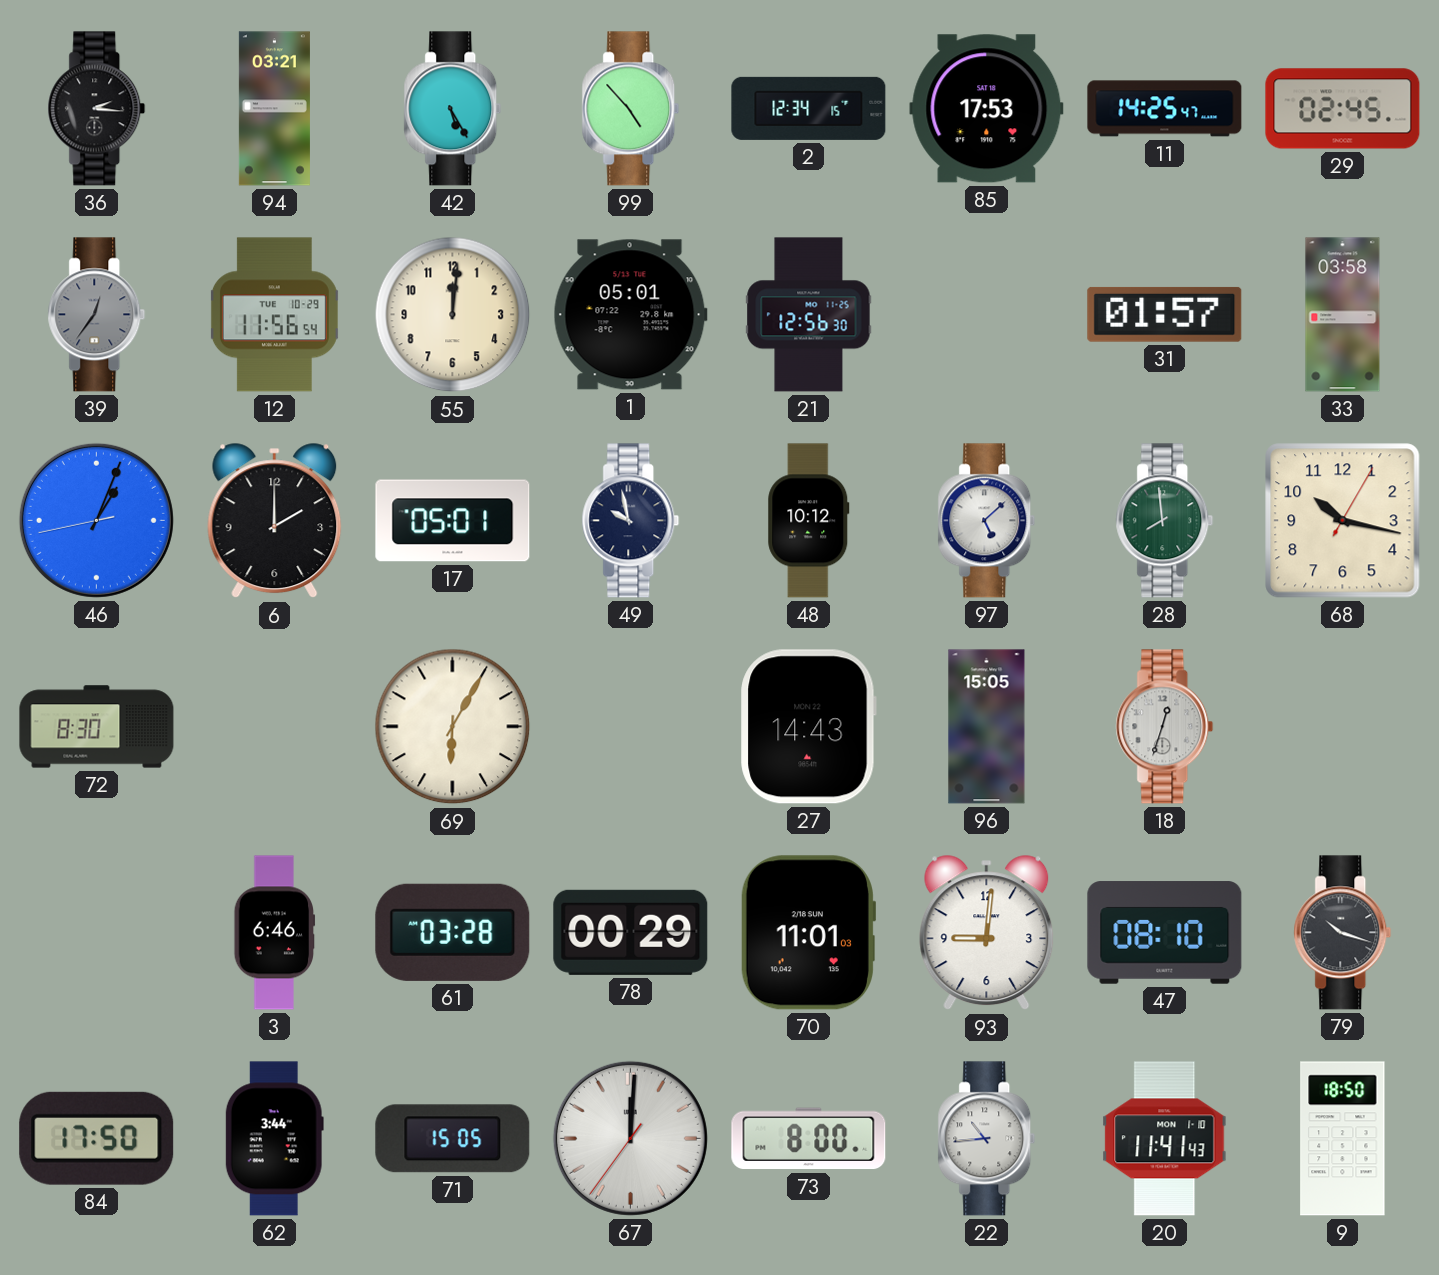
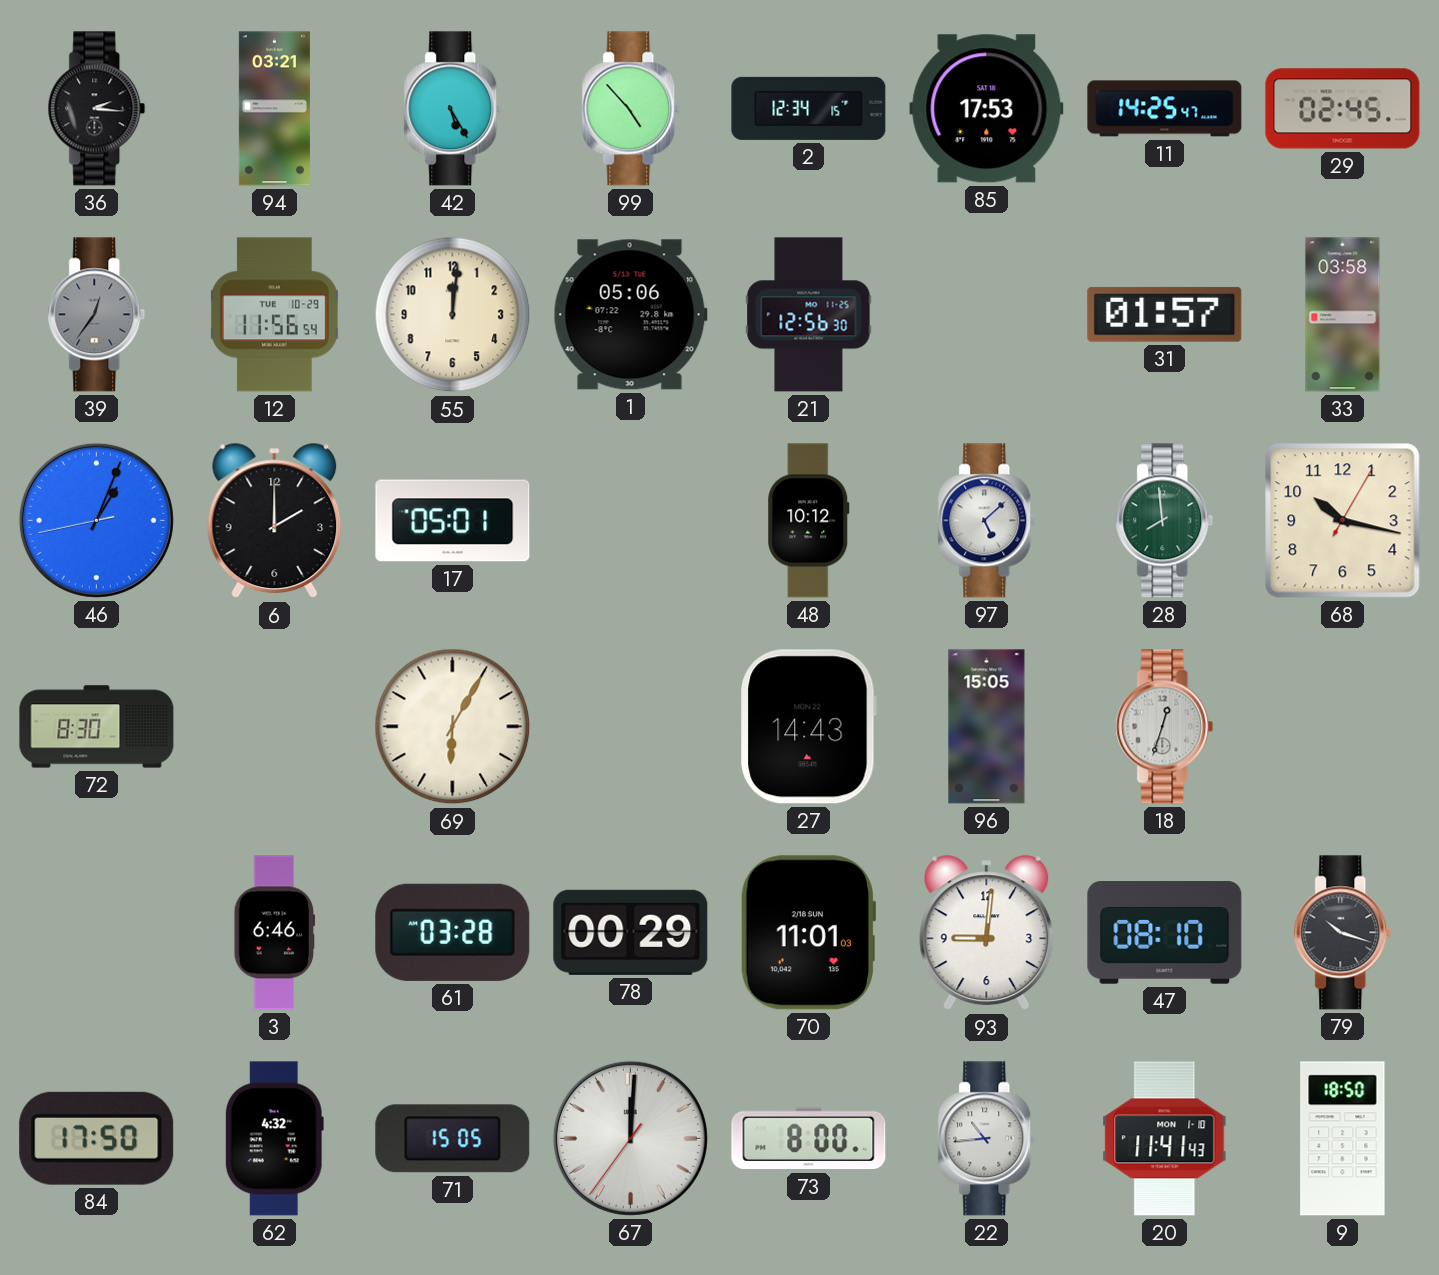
1: 05:01 -> 05:06
49: 9:58 -> none
62: 3:44 -> 4:32
